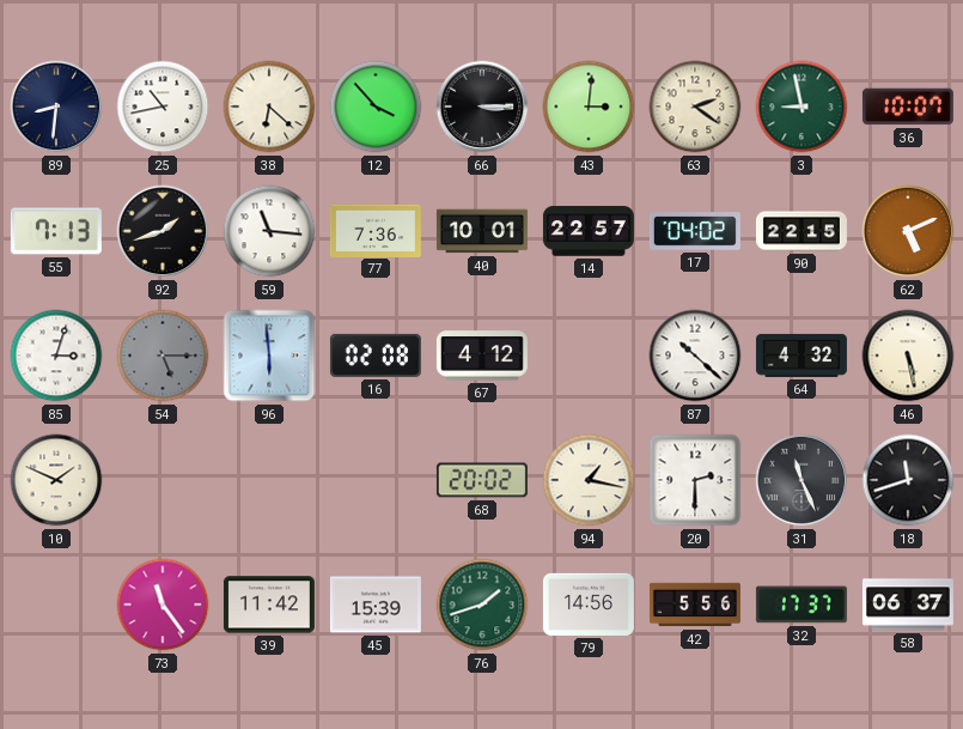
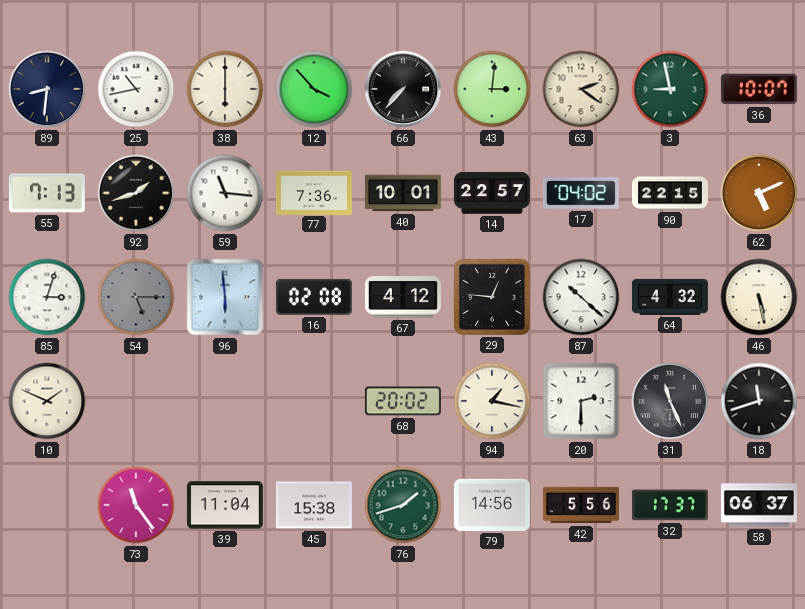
38: 6:22 -> 6:00
66: 3:15 -> 7:37
29: none -> 12:46
39: 11:42 -> 11:04
45: 15:39 -> 15:38
